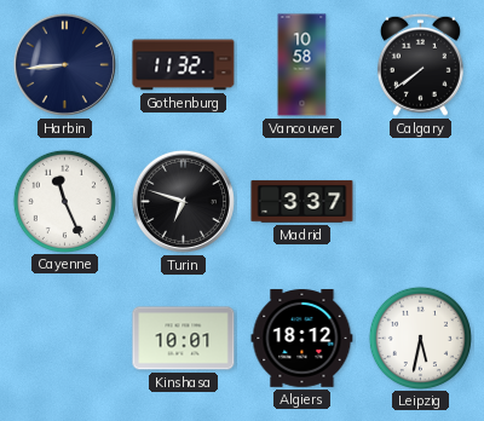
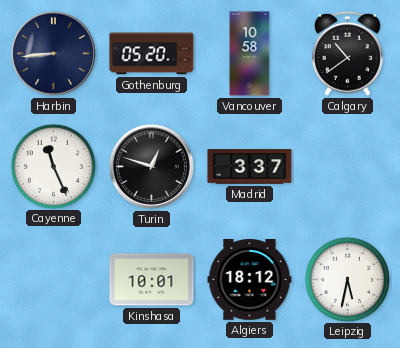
Gothenburg: 11:32 -> 05:20
Calgary: 7:39 -> 10:39
Turin: 6:48 -> 12:48
